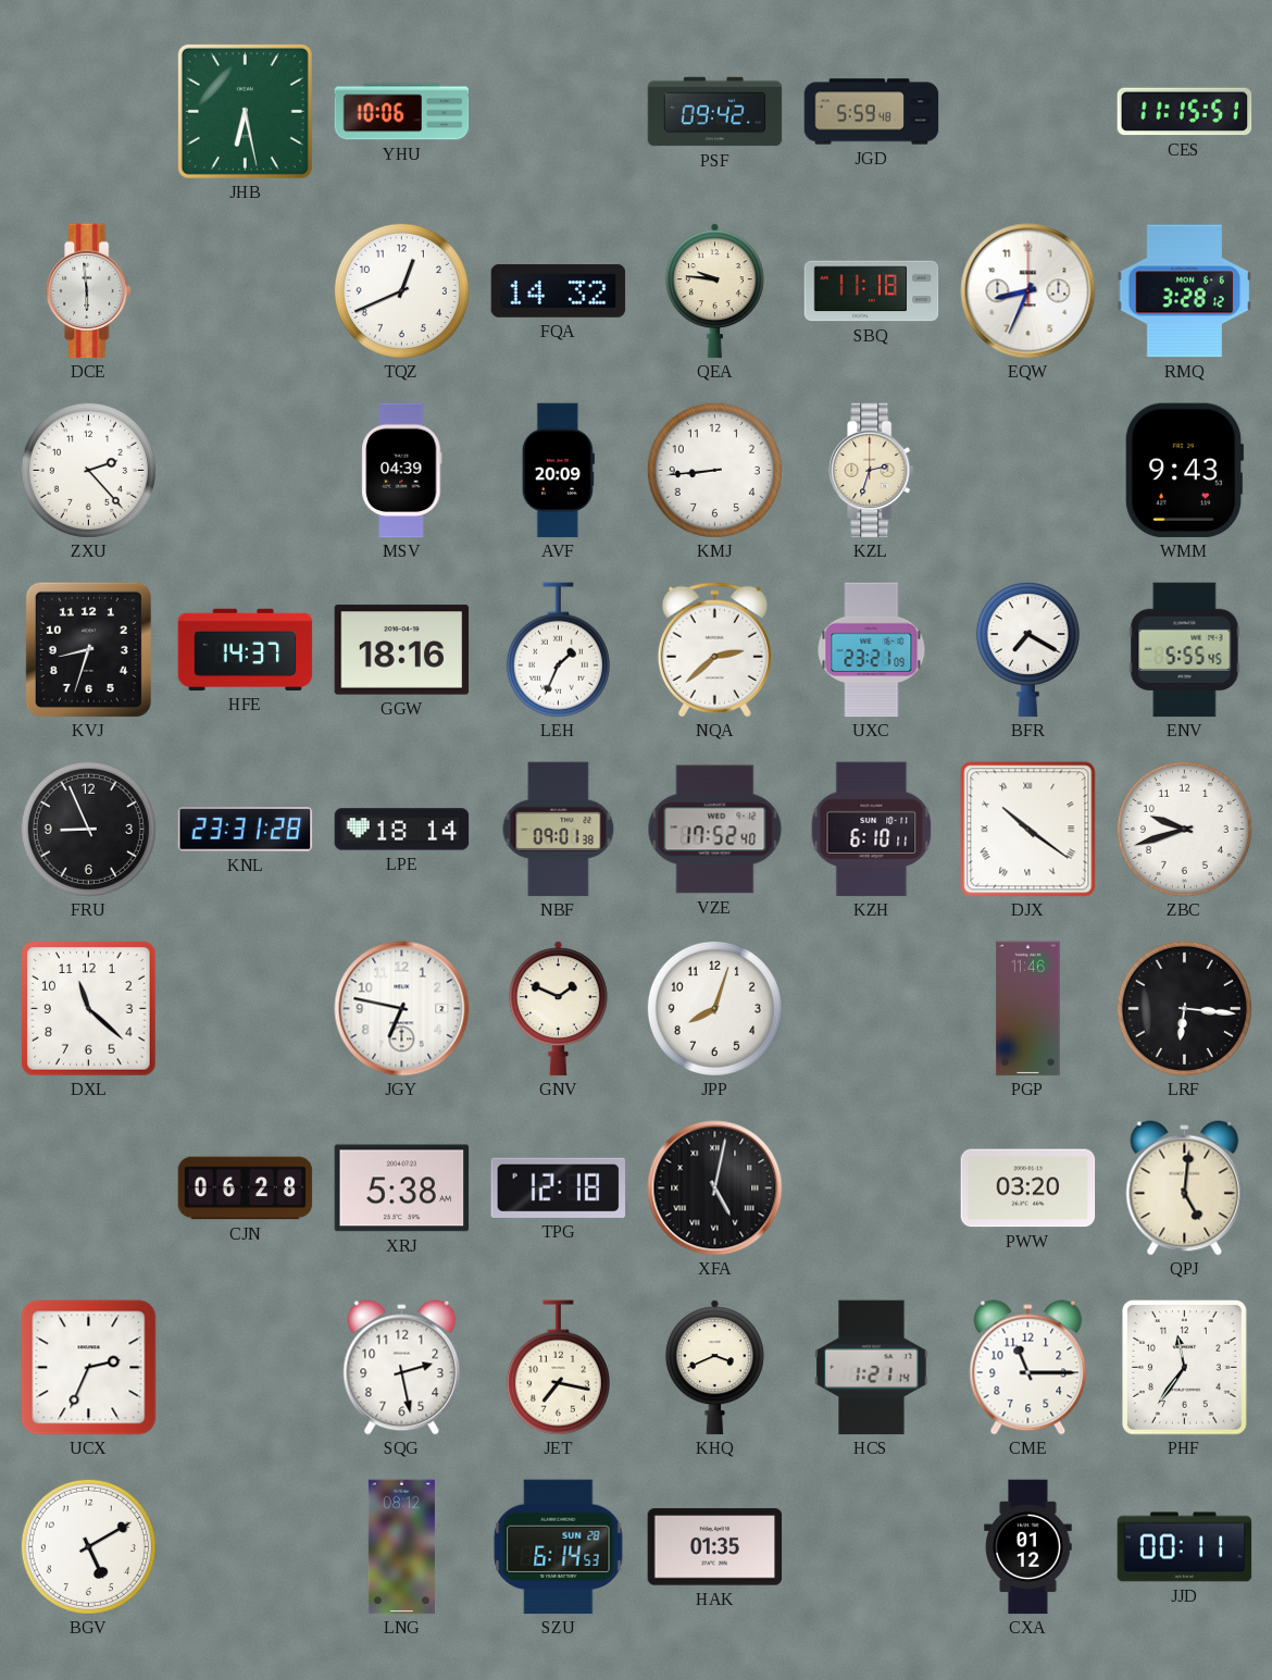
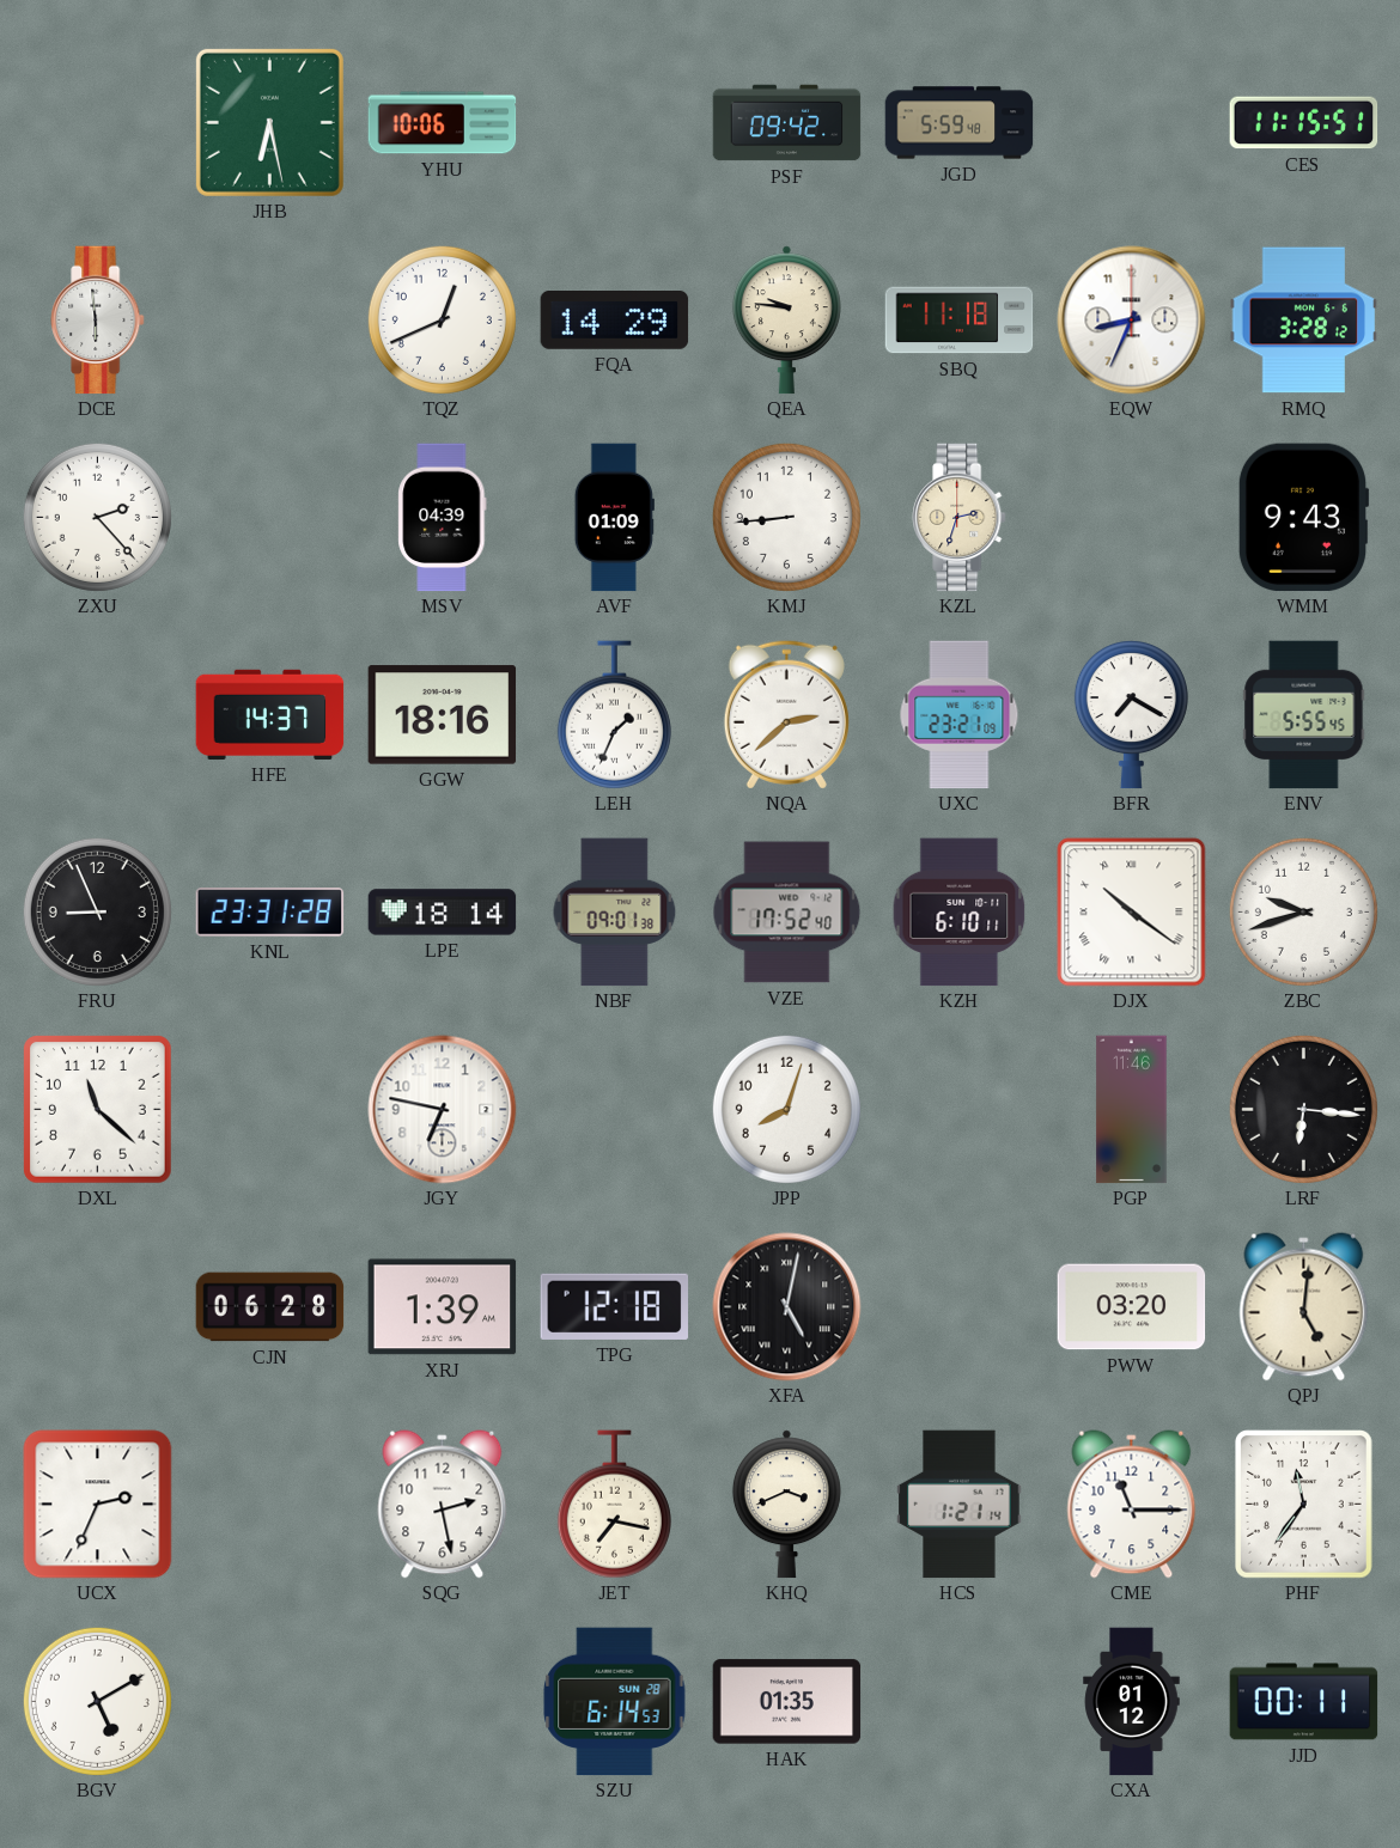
FQA: 14:32 -> 14:29
AVF: 20:09 -> 01:09
KVJ: 8:33 -> none
GNV: 1:49 -> none
XRJ: 5:38 -> 1:39
LNG: 08:12 -> none
